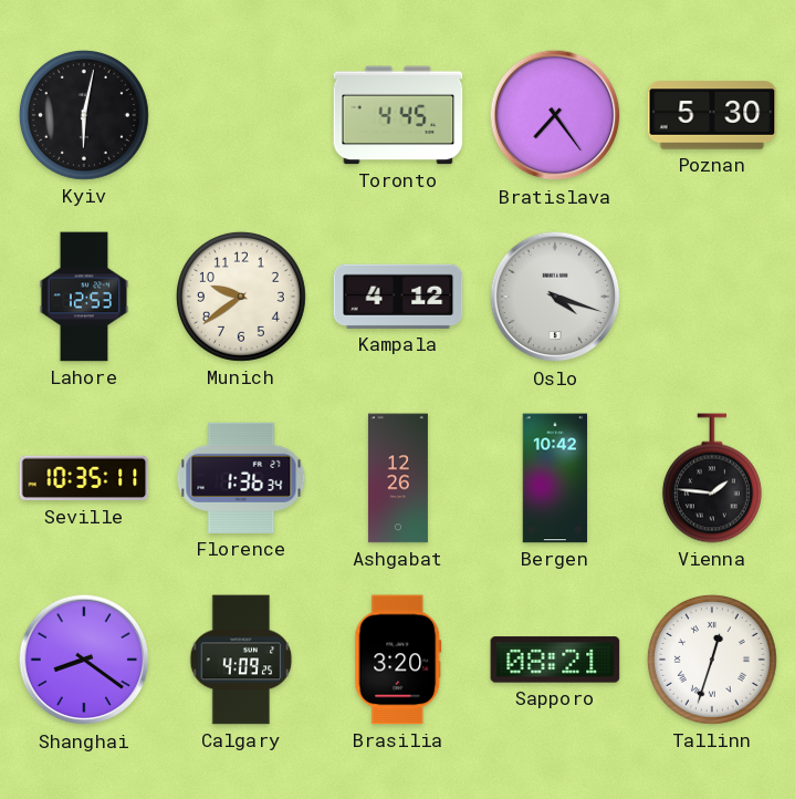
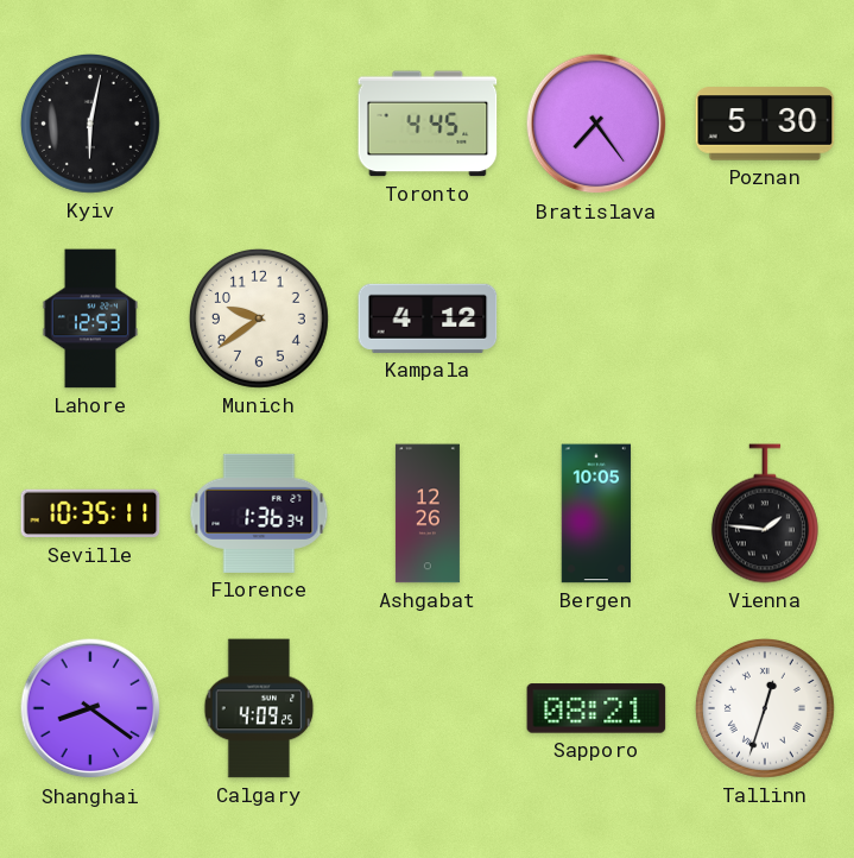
Oslo: 4:18 -> none
Bergen: 10:42 -> 10:05
Brasilia: 3:20 -> none
